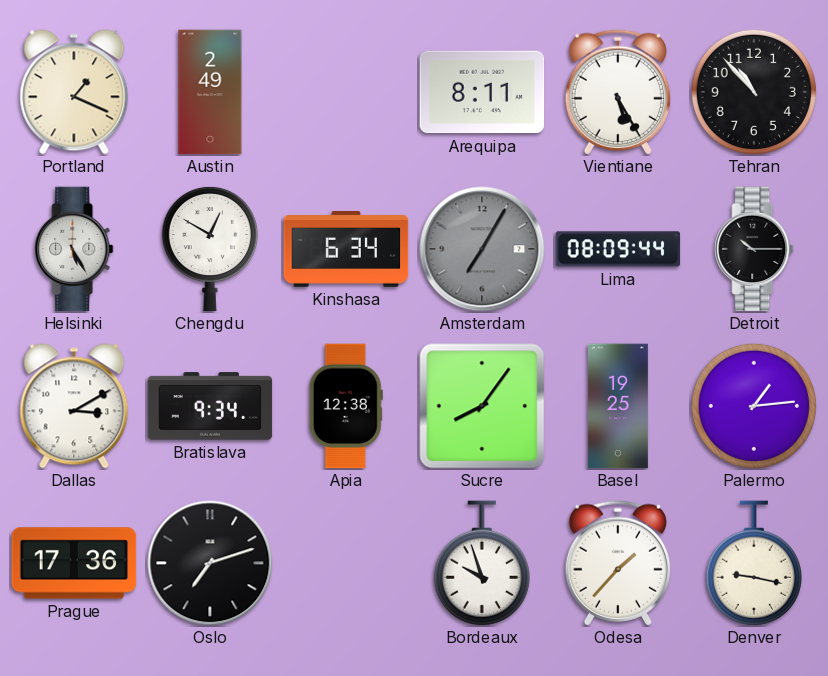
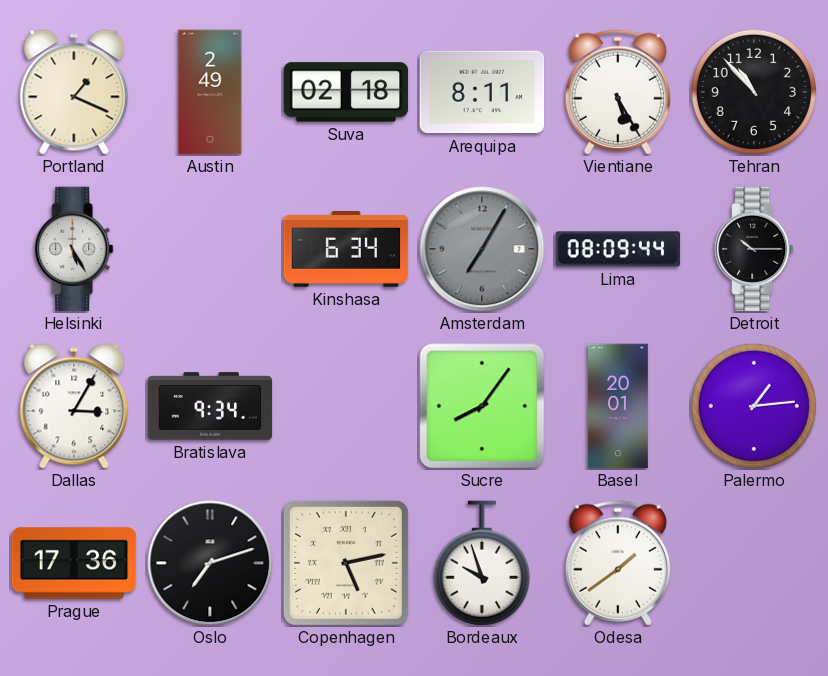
Suva: none -> 02:18
Chengdu: 12:50 -> none
Dallas: 3:10 -> 3:05
Apia: 12:38 -> none
Basel: 19:25 -> 20:01
Copenhagen: none -> 5:13
Odesa: 1:37 -> 1:39
Denver: 9:17 -> none
